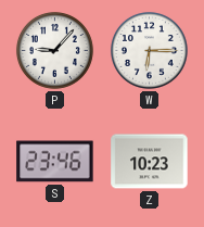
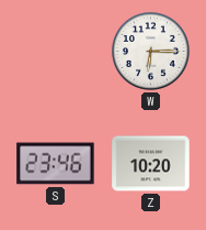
P: 9:07 -> none
Z: 10:23 -> 10:20
